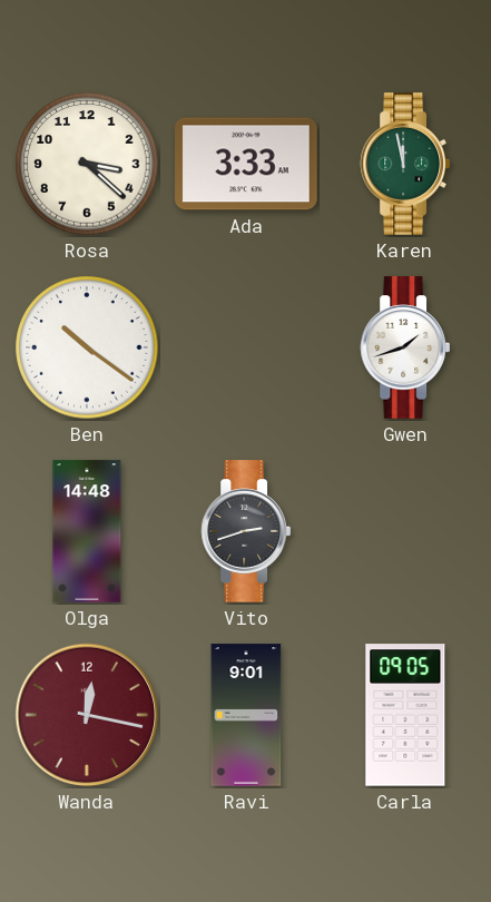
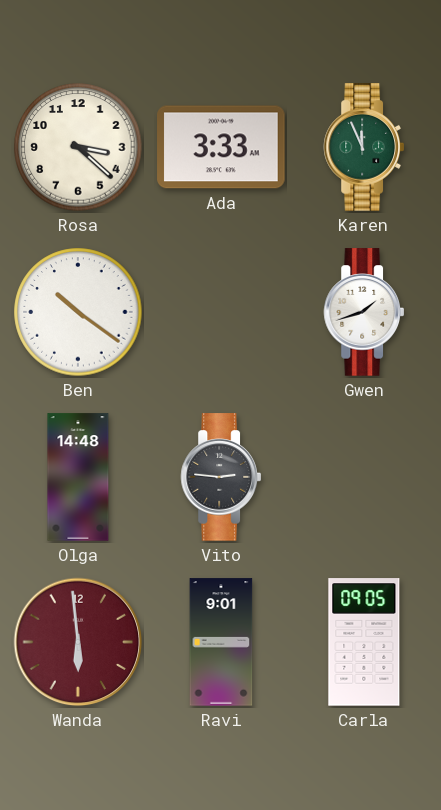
Karen: 11:58 -> 11:56
Vito: 2:42 -> 2:46
Wanda: 12:17 -> 5:59
